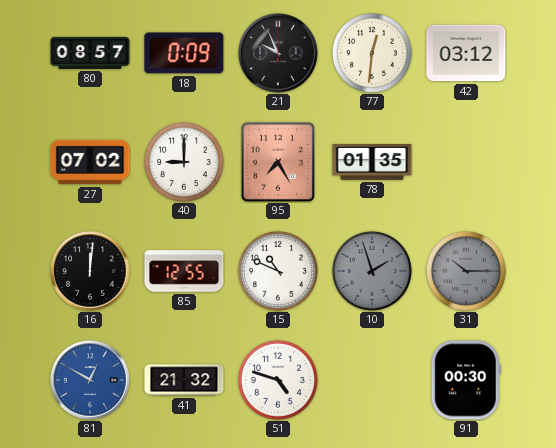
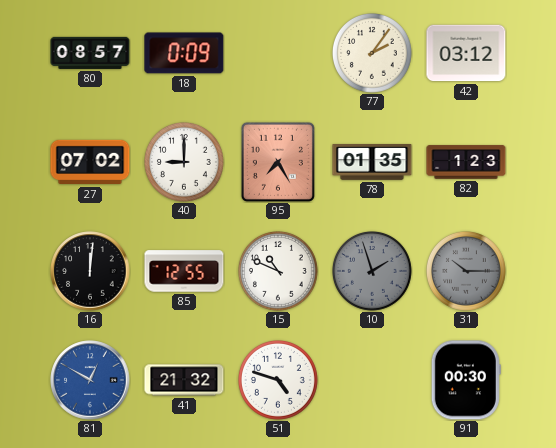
21: 9:56 -> none
77: 12:31 -> 2:06
82: none -> 1:23
